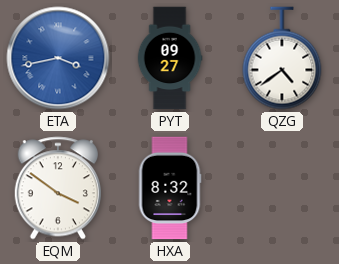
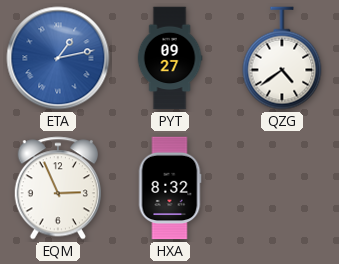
ETA: 3:43 -> 1:13
EQM: 3:51 -> 2:56
